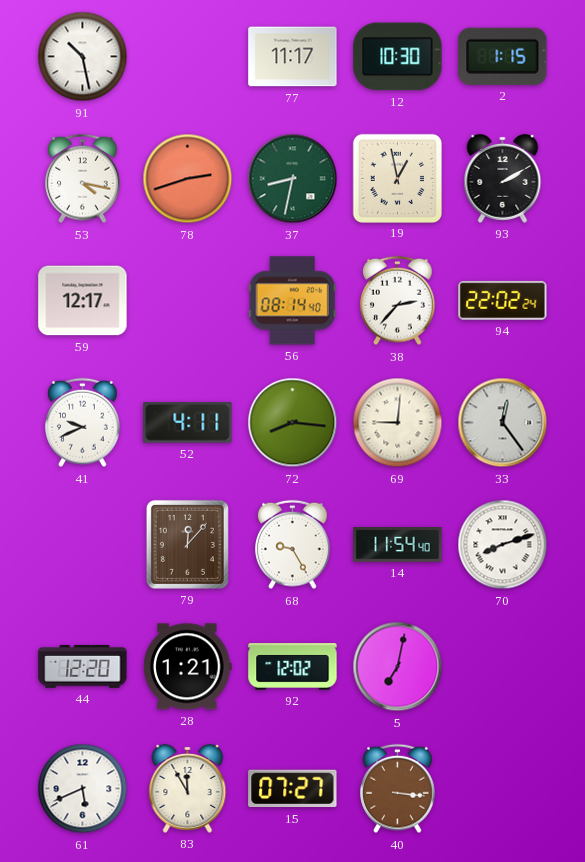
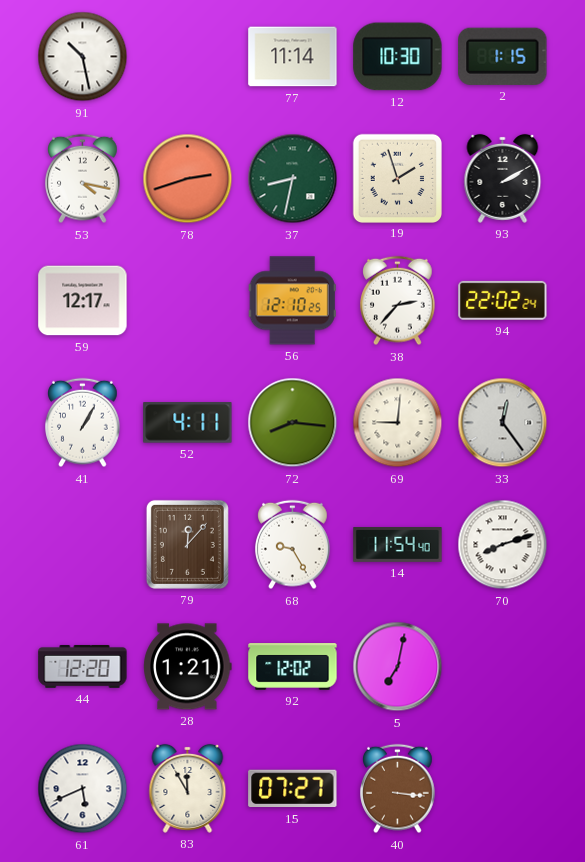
77: 11:17 -> 11:14
19: 12:58 -> 1:57
56: 08:14 -> 12:10
41: 9:41 -> 1:05
